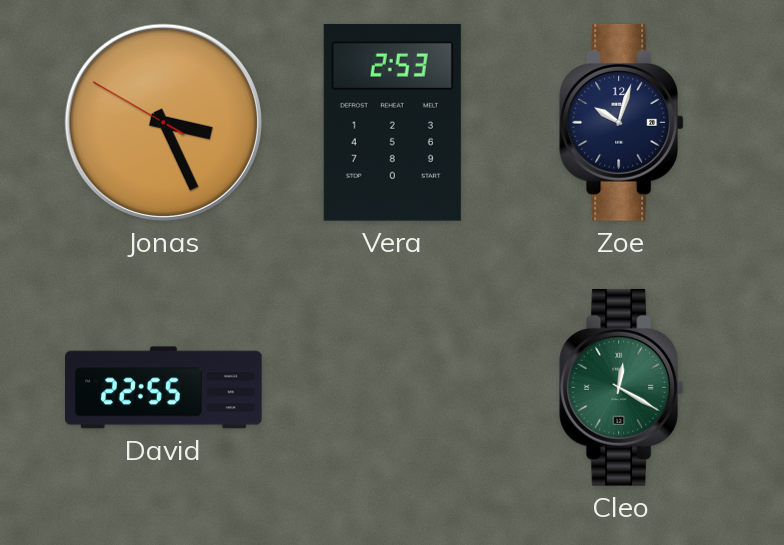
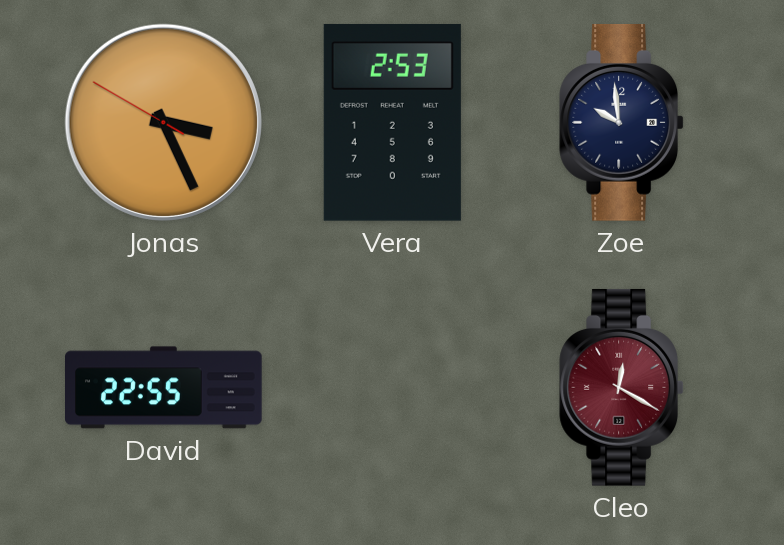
Zoe: 10:03 -> 9:59
Cleo dial: green -> burgundy
